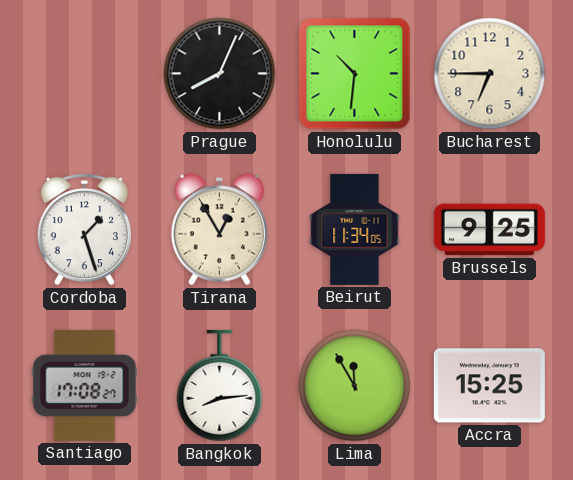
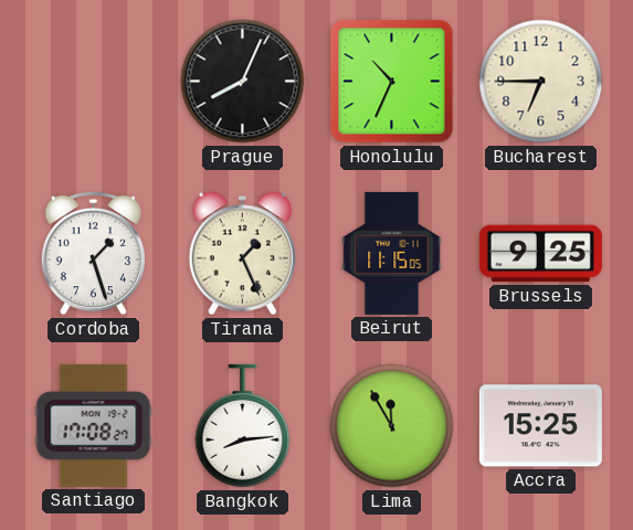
Honolulu: 10:31 -> 10:34
Tirana: 12:55 -> 1:26
Beirut: 11:34 -> 11:15
